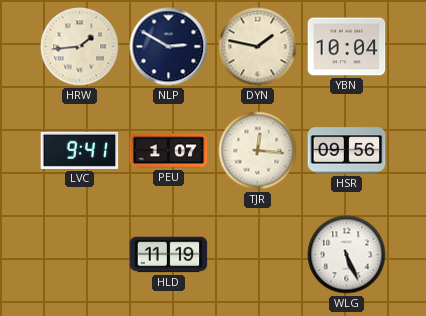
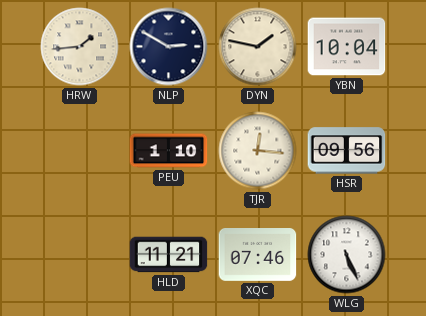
LVC: 9:41 -> none
PEU: 1:07 -> 1:10
HLD: 11:19 -> 11:21
XQC: none -> 07:46
